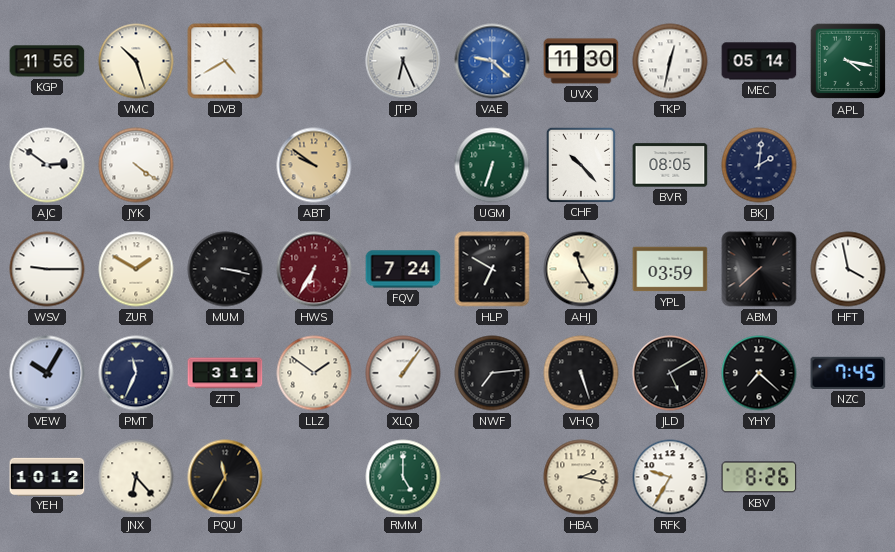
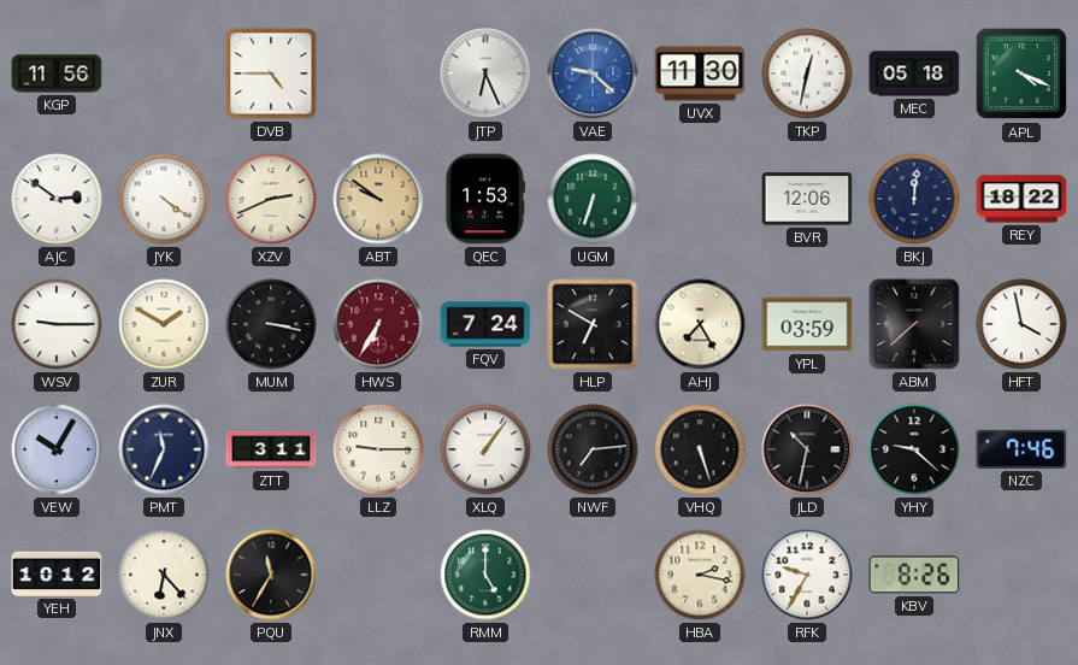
VMC: 10:27 -> none
DVB: 4:40 -> 4:45
MEC: 05:14 -> 05:18
APL: 4:17 -> 4:19
XZV: none -> 2:41
QEC: none -> 1:53
CHF: 10:23 -> none
BVR: 08:05 -> 12:06
BKJ: 2:01 -> 12:01
REY: none -> 18:22
AHJ: 11:25 -> 7:25
LLZ: 1:51 -> 9:15
JLD: 5:10 -> 10:32
YHY: 7:22 -> 9:22
NZC: 7:45 -> 7:46
